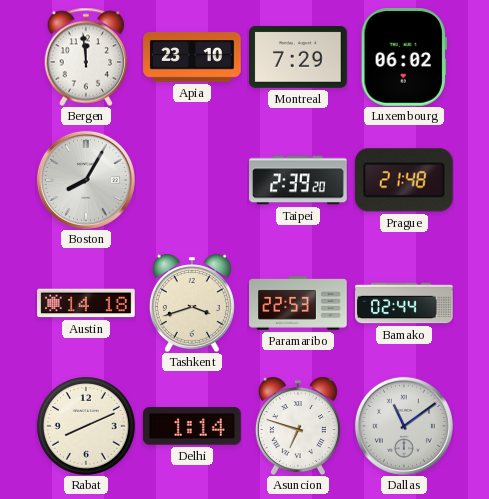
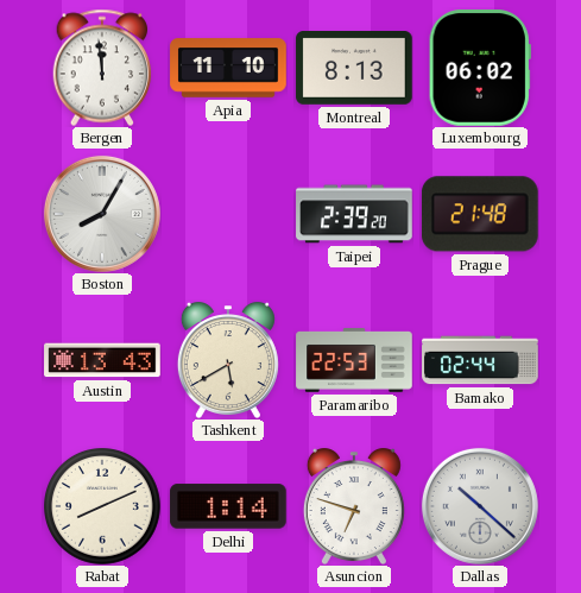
Apia: 23:10 -> 11:10
Montreal: 7:29 -> 8:13
Austin: 14:18 -> 13:43
Tashkent: 3:42 -> 5:40
Dallas: 11:09 -> 10:22
